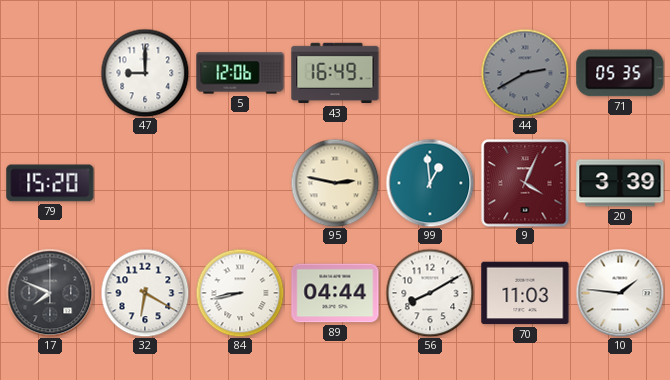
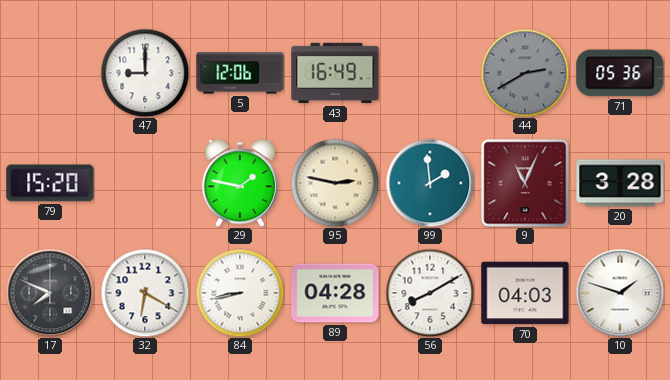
71: 05:35 -> 05:36
29: none -> 1:47
99: 12:59 -> 1:59
9: 4:04 -> 11:04
20: 3:39 -> 3:28
89: 04:44 -> 04:28
70: 11:03 -> 04:03
10: 1:46 -> 1:48
